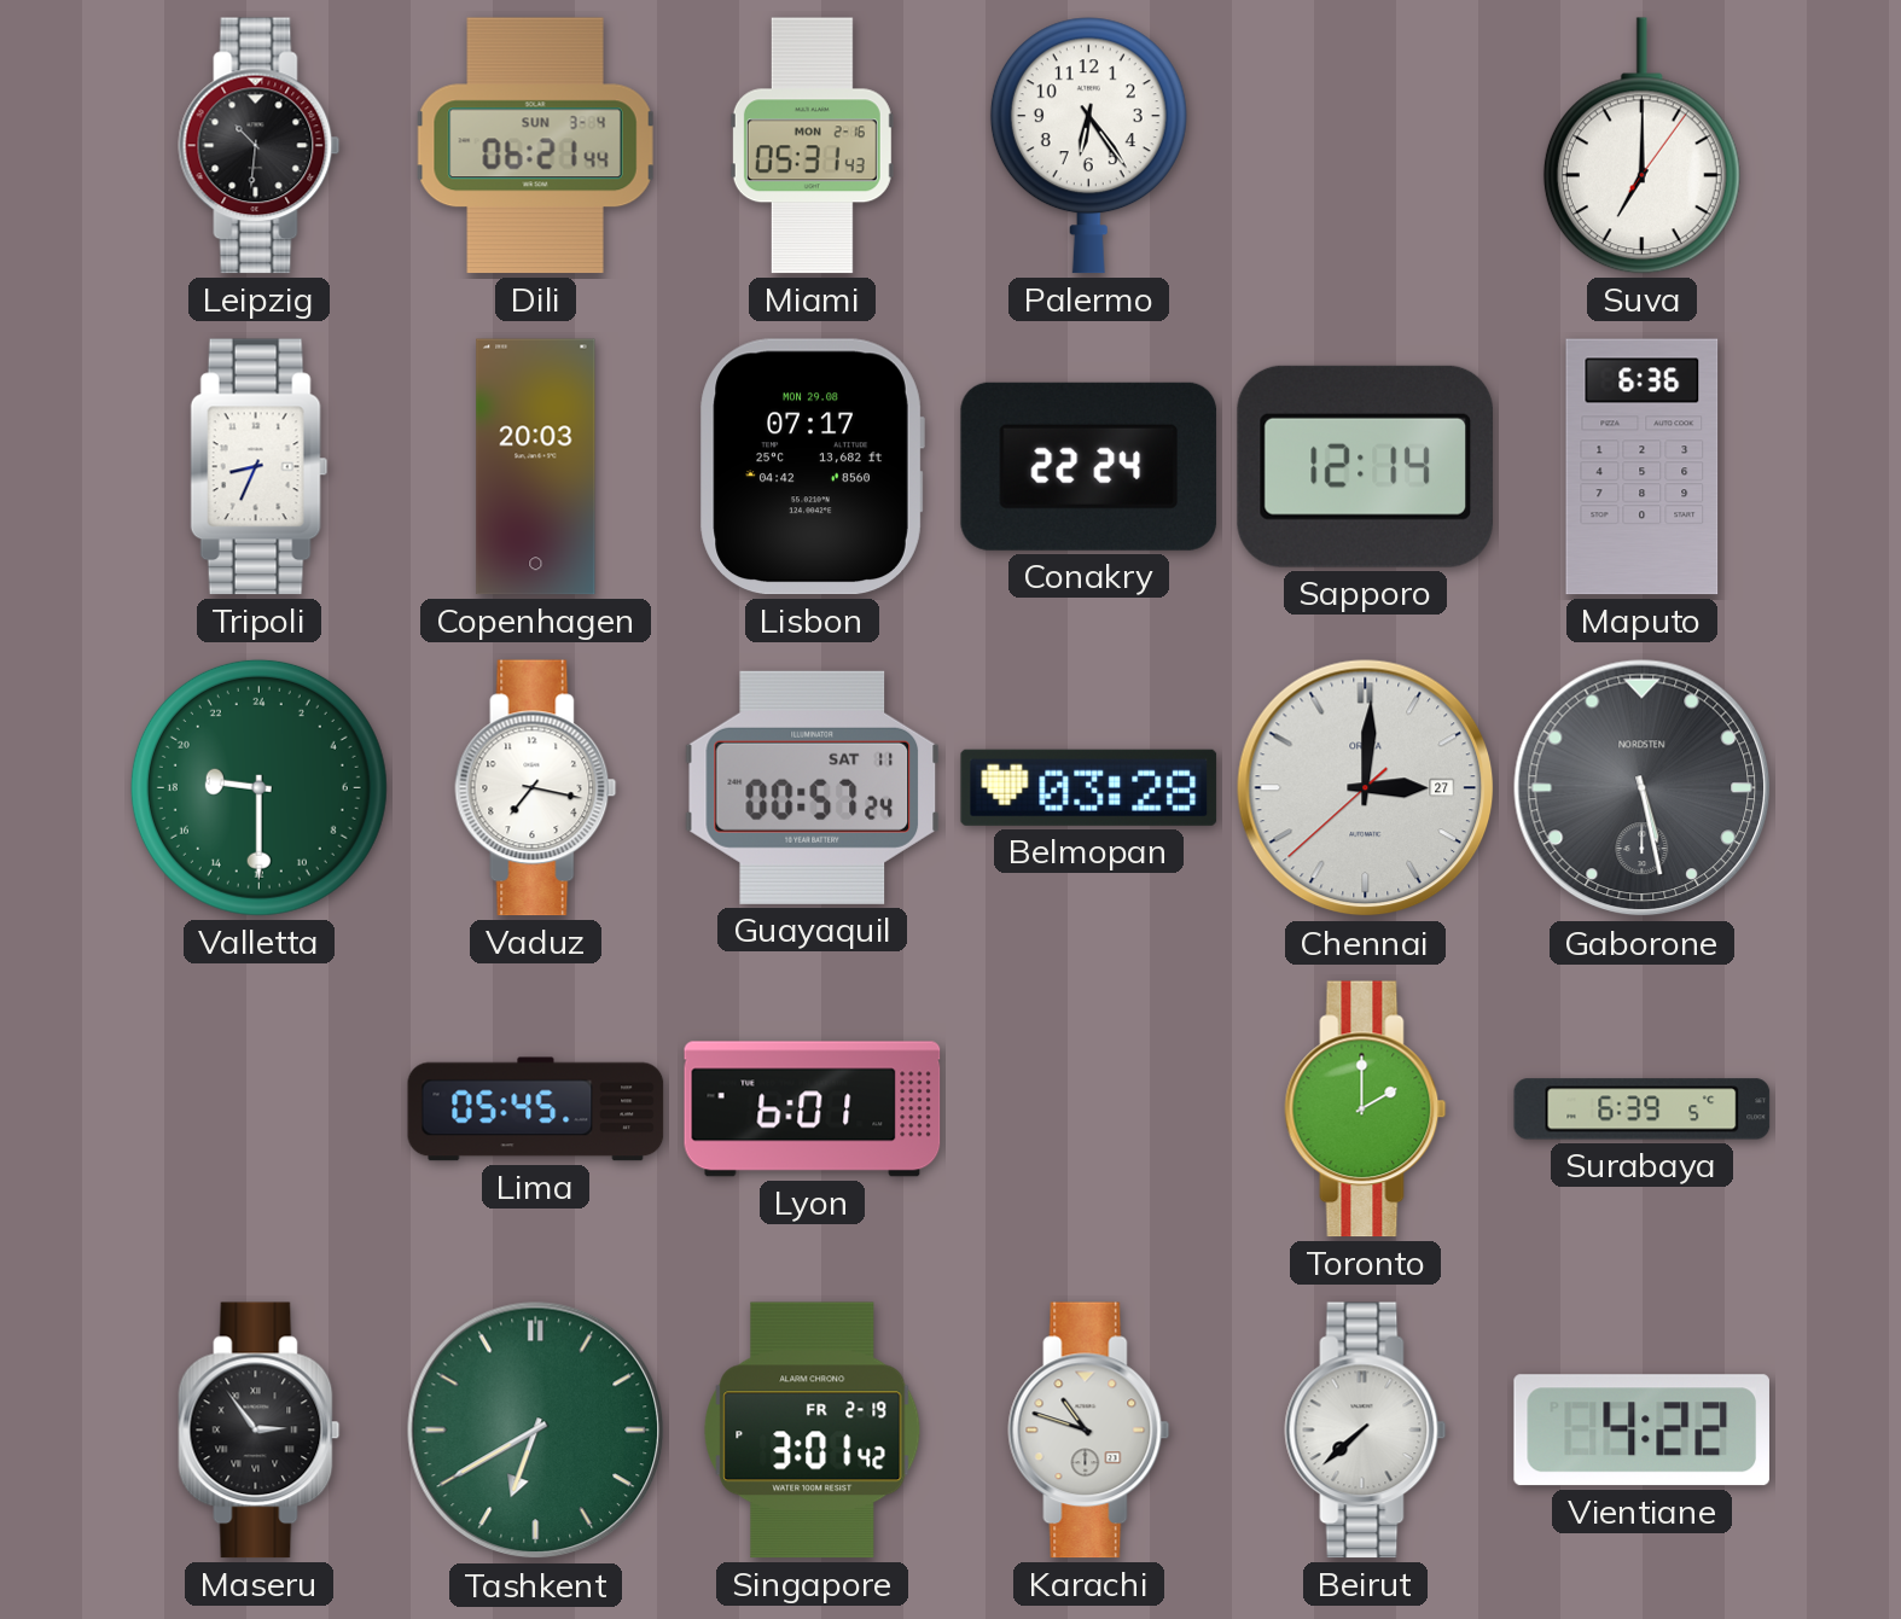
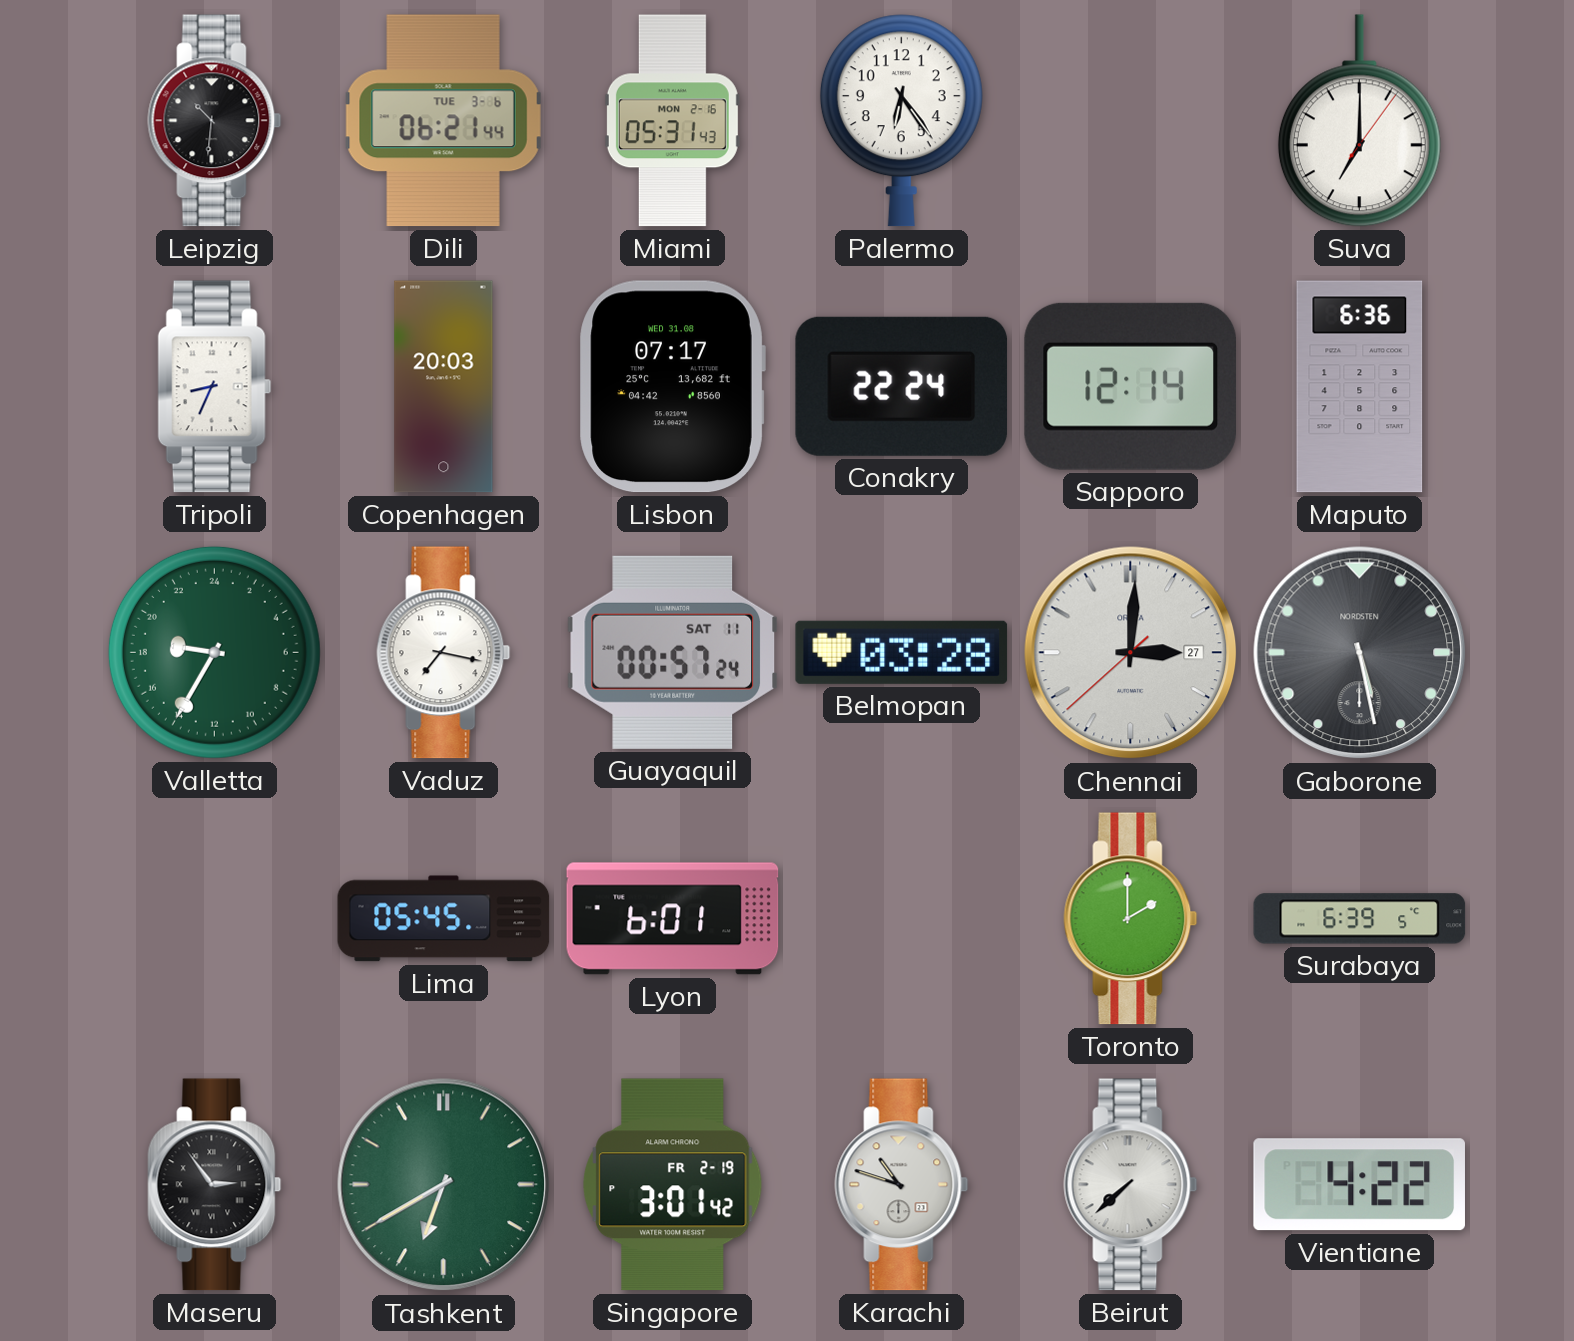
Dili date: SUN 3-4 -> TUE 3-6
Lisbon date: MON 29.08 -> WED 31.08
Valletta: 18:30 -> 18:35
